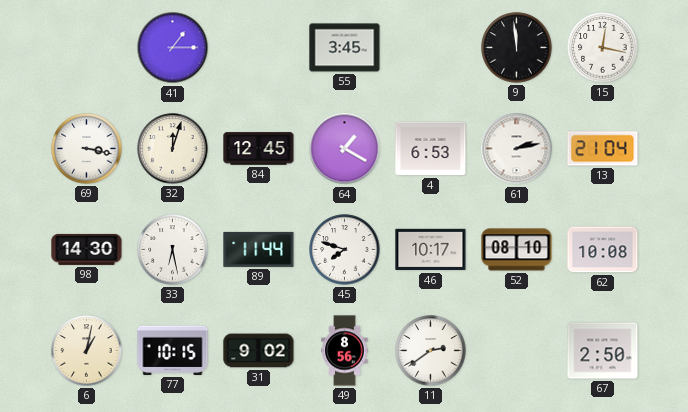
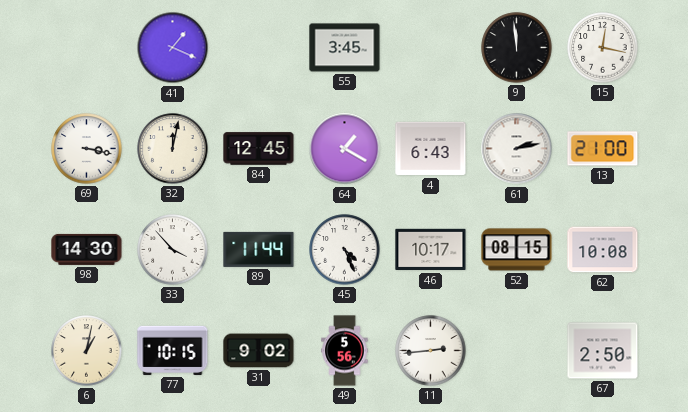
41: 1:15 -> 1:19
32: 12:03 -> 12:02
4: 6:53 -> 6:43
13: 21:04 -> 21:00
33: 6:28 -> 3:53
45: 7:48 -> 4:26
52: 08:10 -> 08:15
49: 8:56 -> 5:56
11: 2:39 -> 2:44
